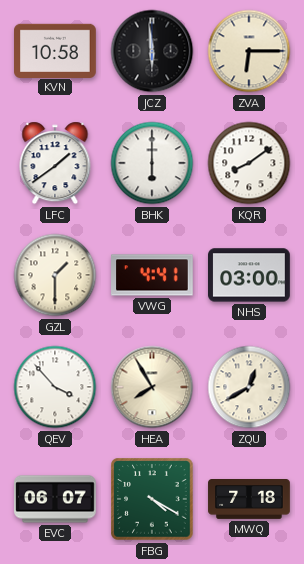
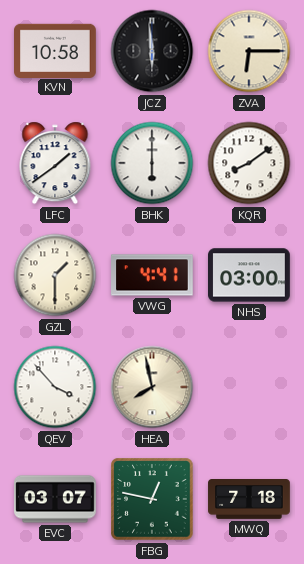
HEA: 7:55 -> 7:58
ZQU: 12:40 -> none
EVC: 06:07 -> 03:07
FBG: 4:20 -> 12:47
